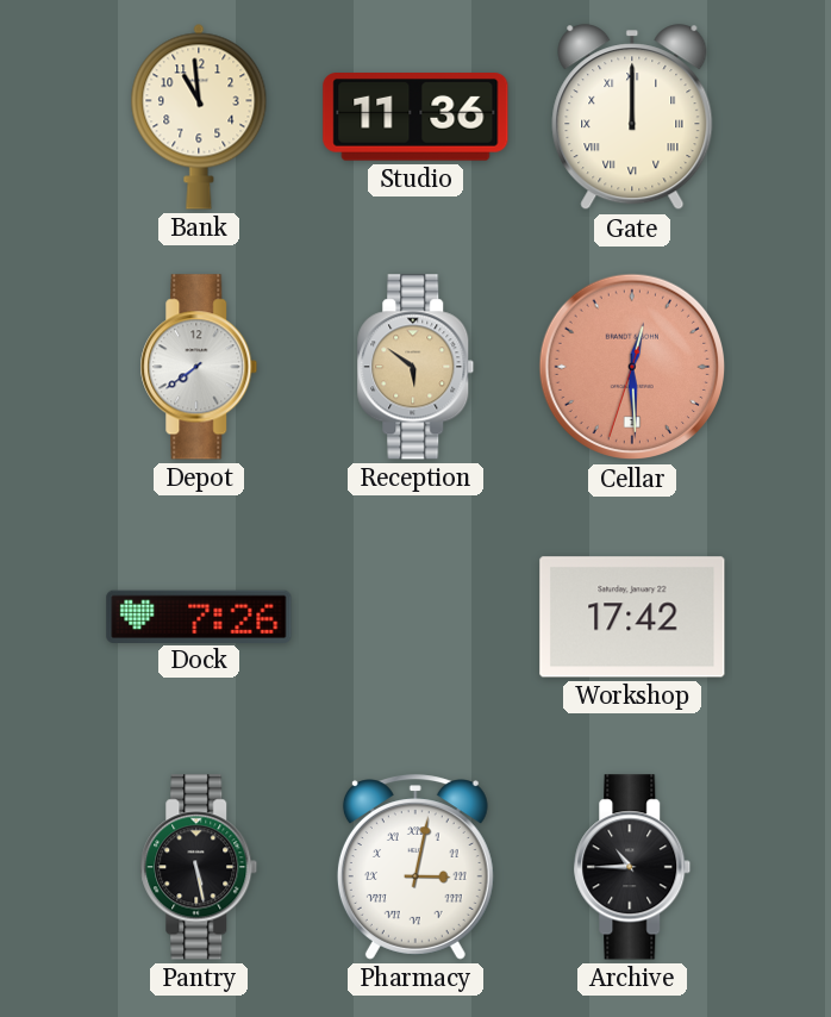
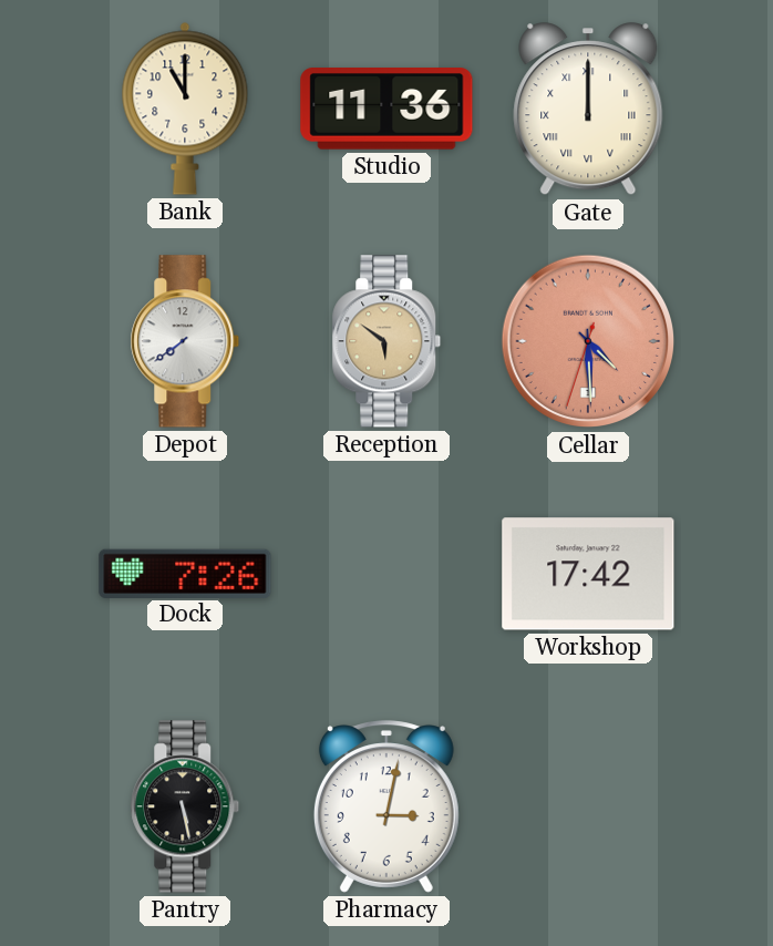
Bank: 10:59 -> 11:00
Cellar: 12:29 -> 4:29
Pharmacy numerals: Roman -> Arabic
Archive: 10:45 -> none
